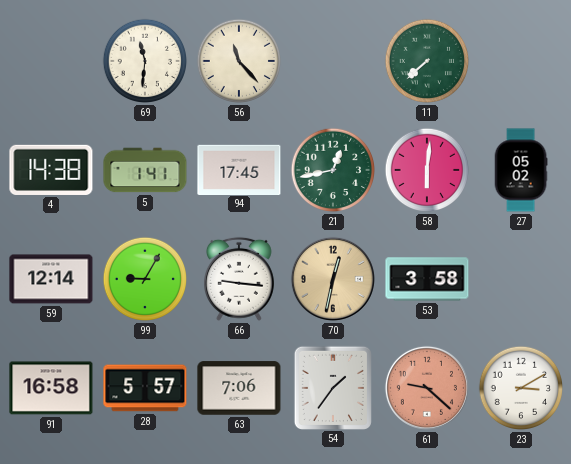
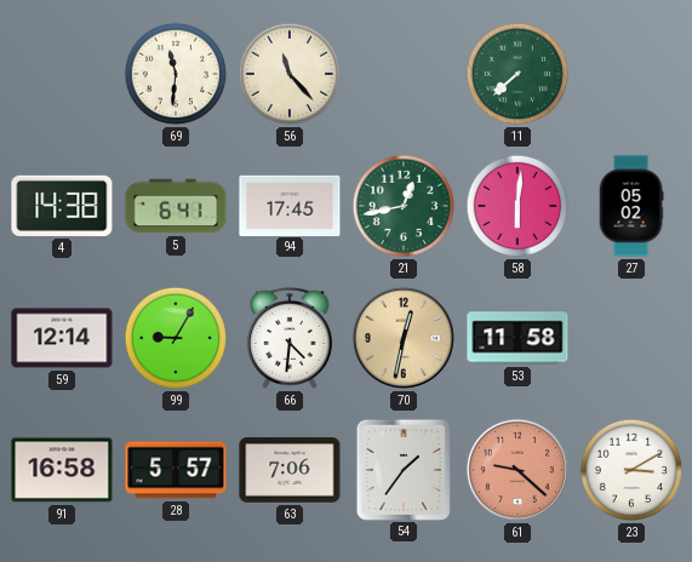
5: 1:41 -> 6:41
66: 9:16 -> 4:31
53: 3:58 -> 11:58
